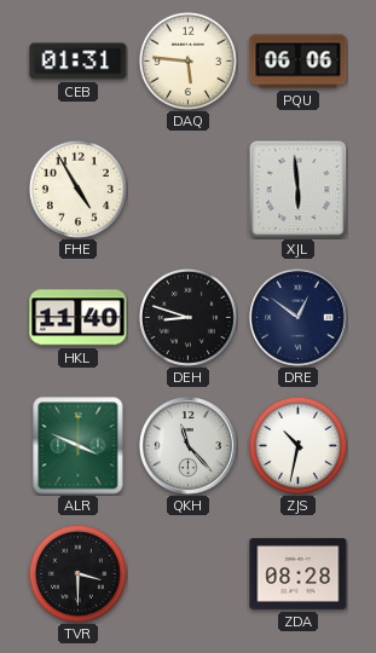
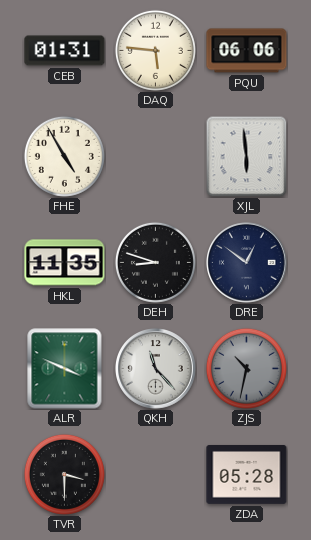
HKL: 11:40 -> 11:35
ZJS dial: white -> grey
ZDA: 08:28 -> 05:28
